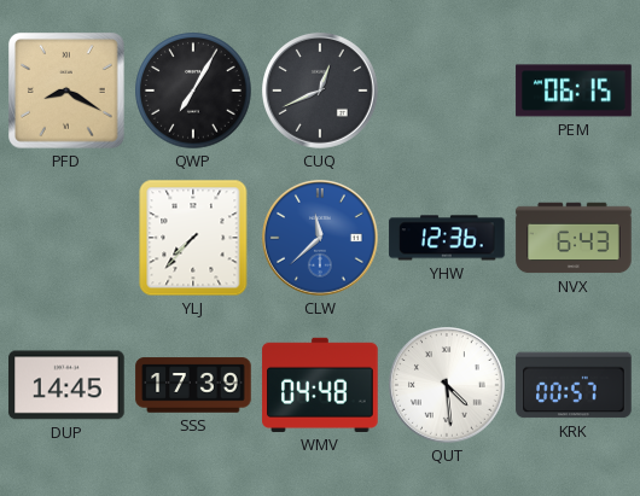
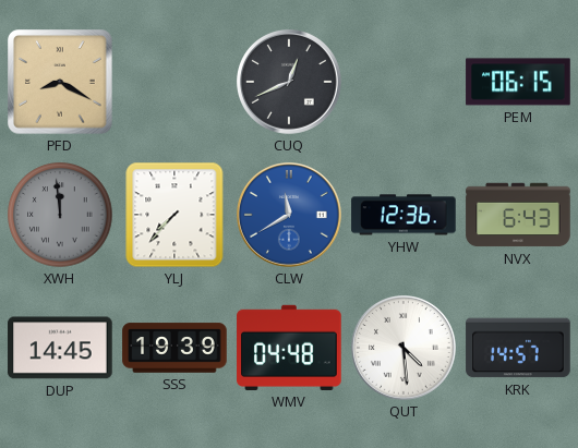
QWP: 7:05 -> none
XWH: none -> 11:59
CLW: 11:38 -> 11:40
SSS: 17:39 -> 19:39
KRK: 00:57 -> 14:57
